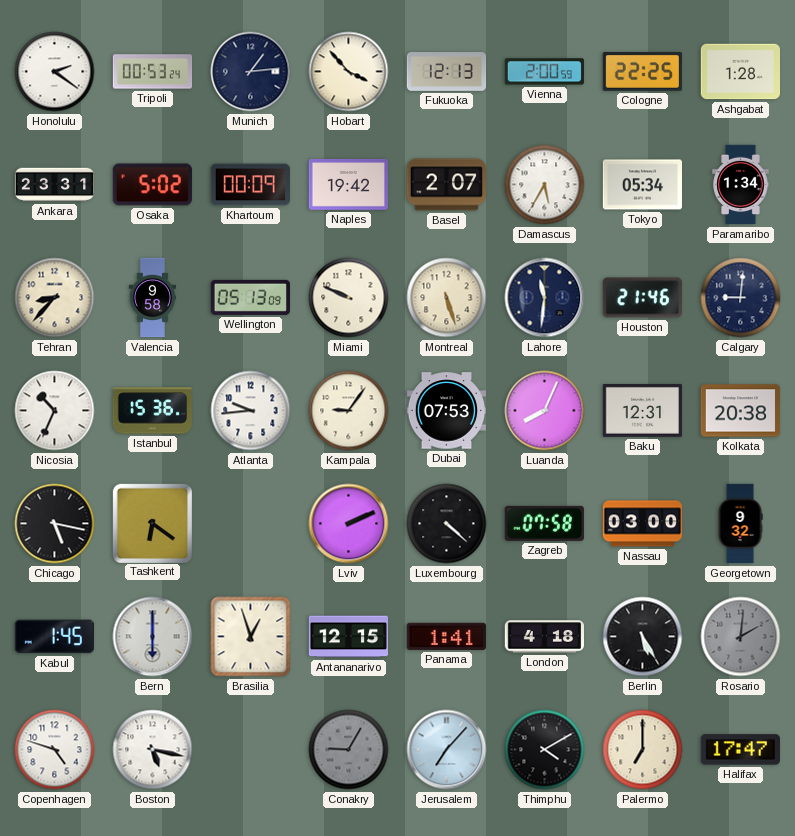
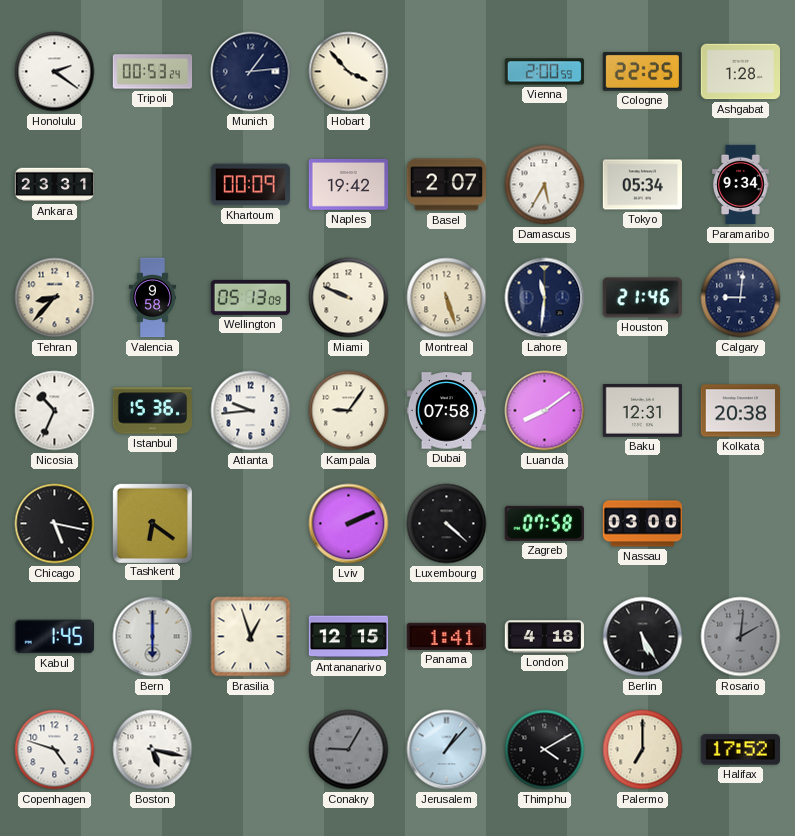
Fukuoka: 12:13 -> none
Osaka: 5:02 -> none
Paramaribo: 1:34 -> 9:34
Dubai: 07:53 -> 07:58
Luanda: 8:04 -> 8:09
Georgetown: 9:32 -> none
Jerusalem: 7:07 -> 1:07
Halifax: 17:47 -> 17:52
